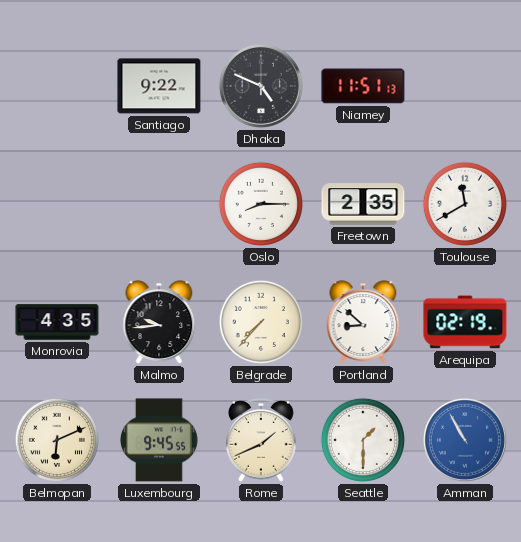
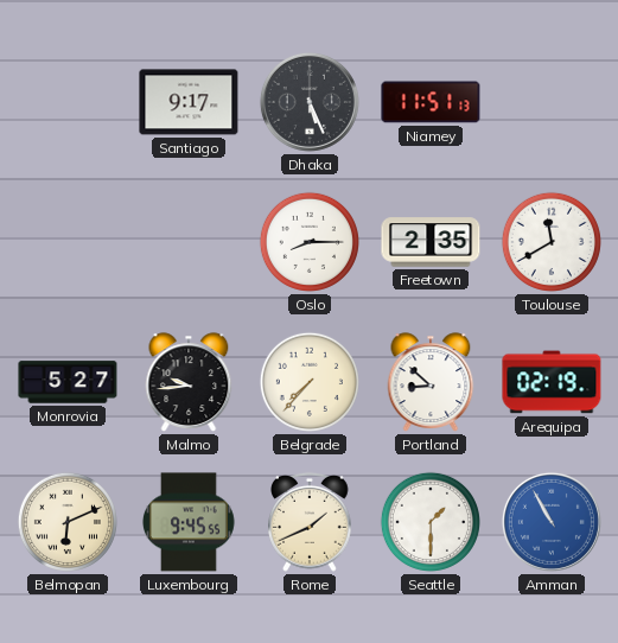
Santiago: 9:22 -> 9:17
Dhaka: 4:49 -> 5:26
Monrovia: 4:35 -> 5:27
